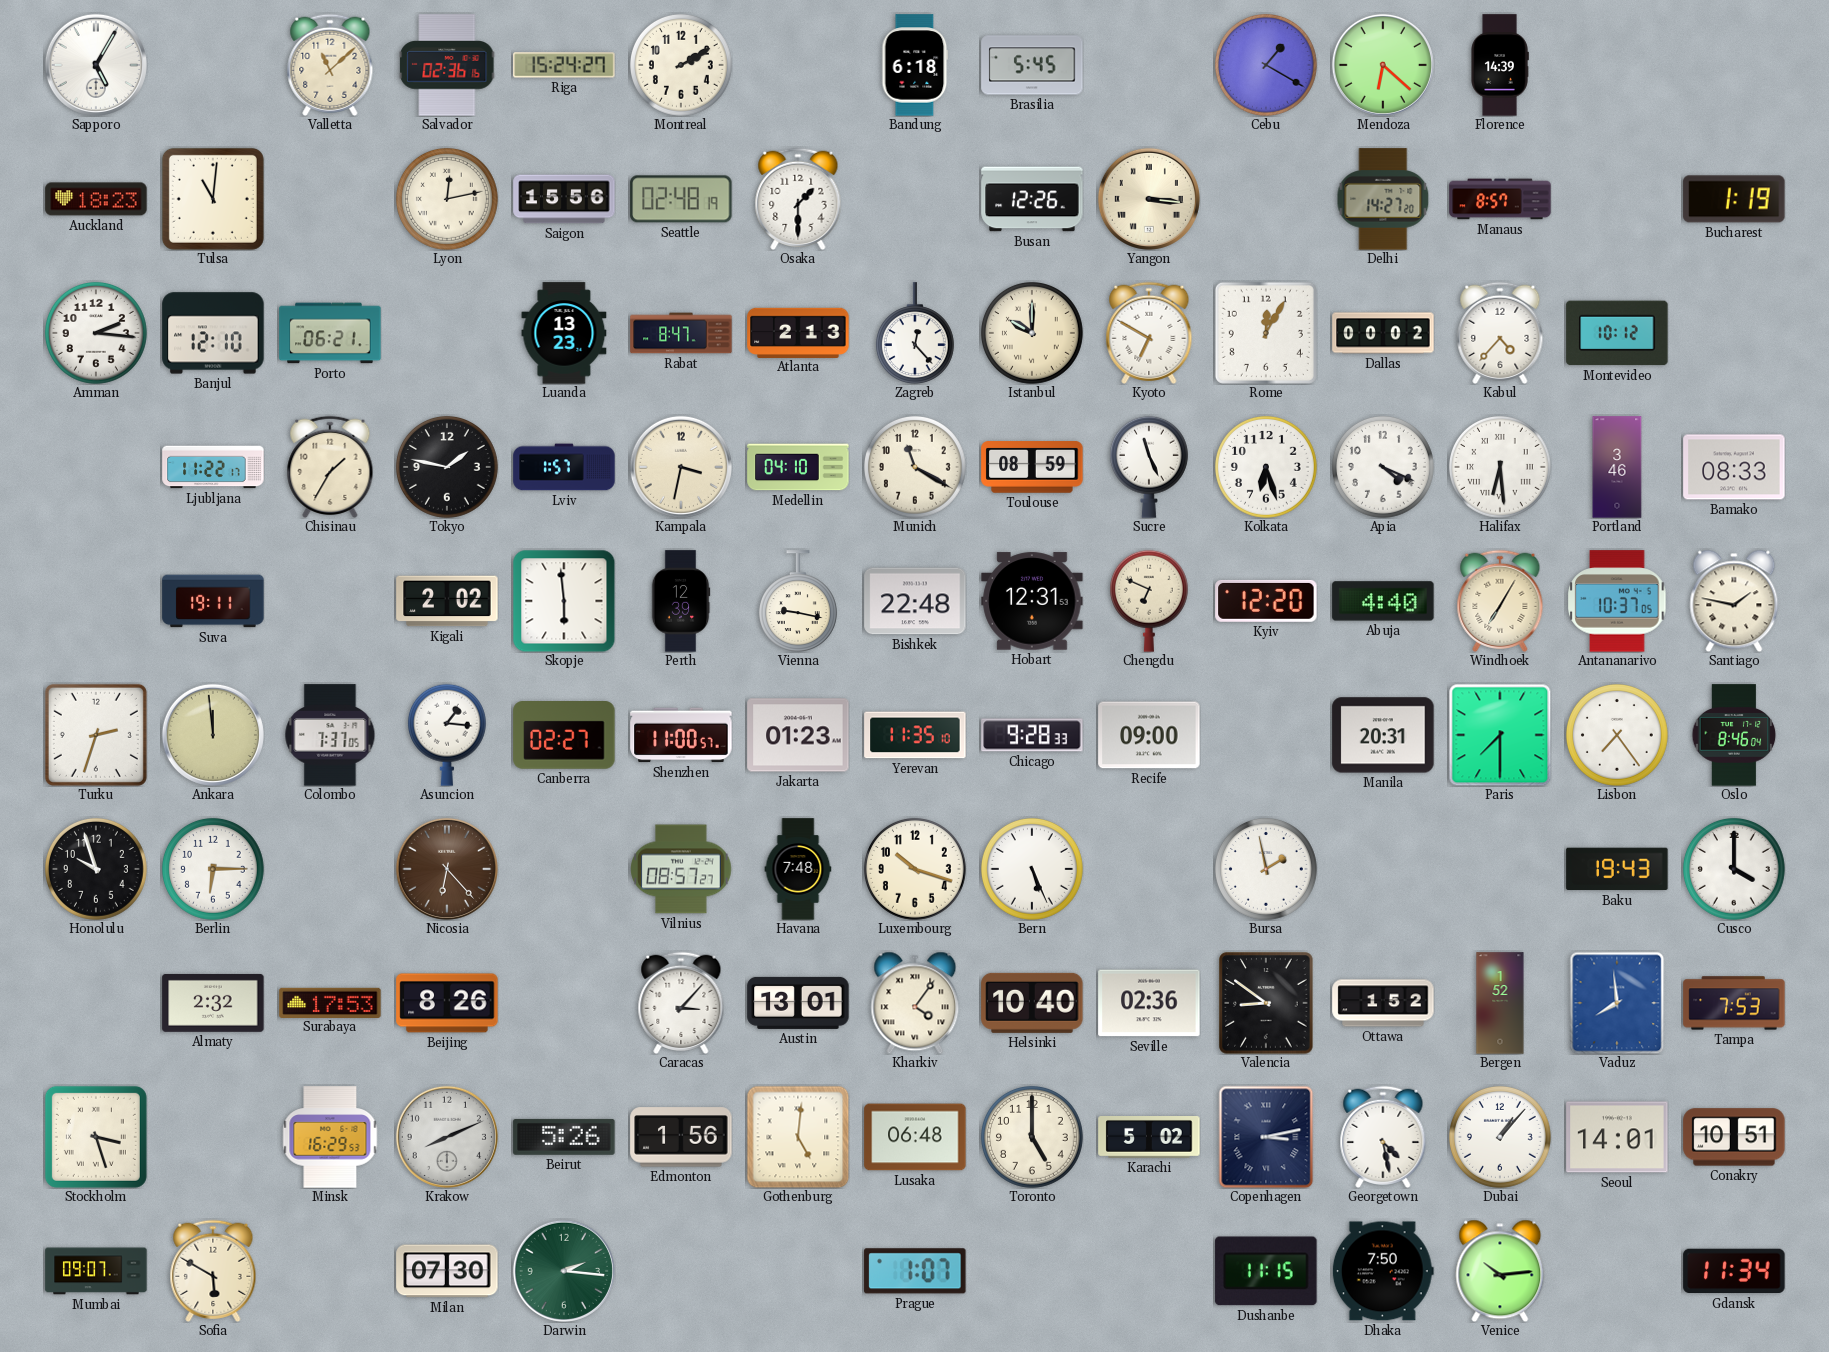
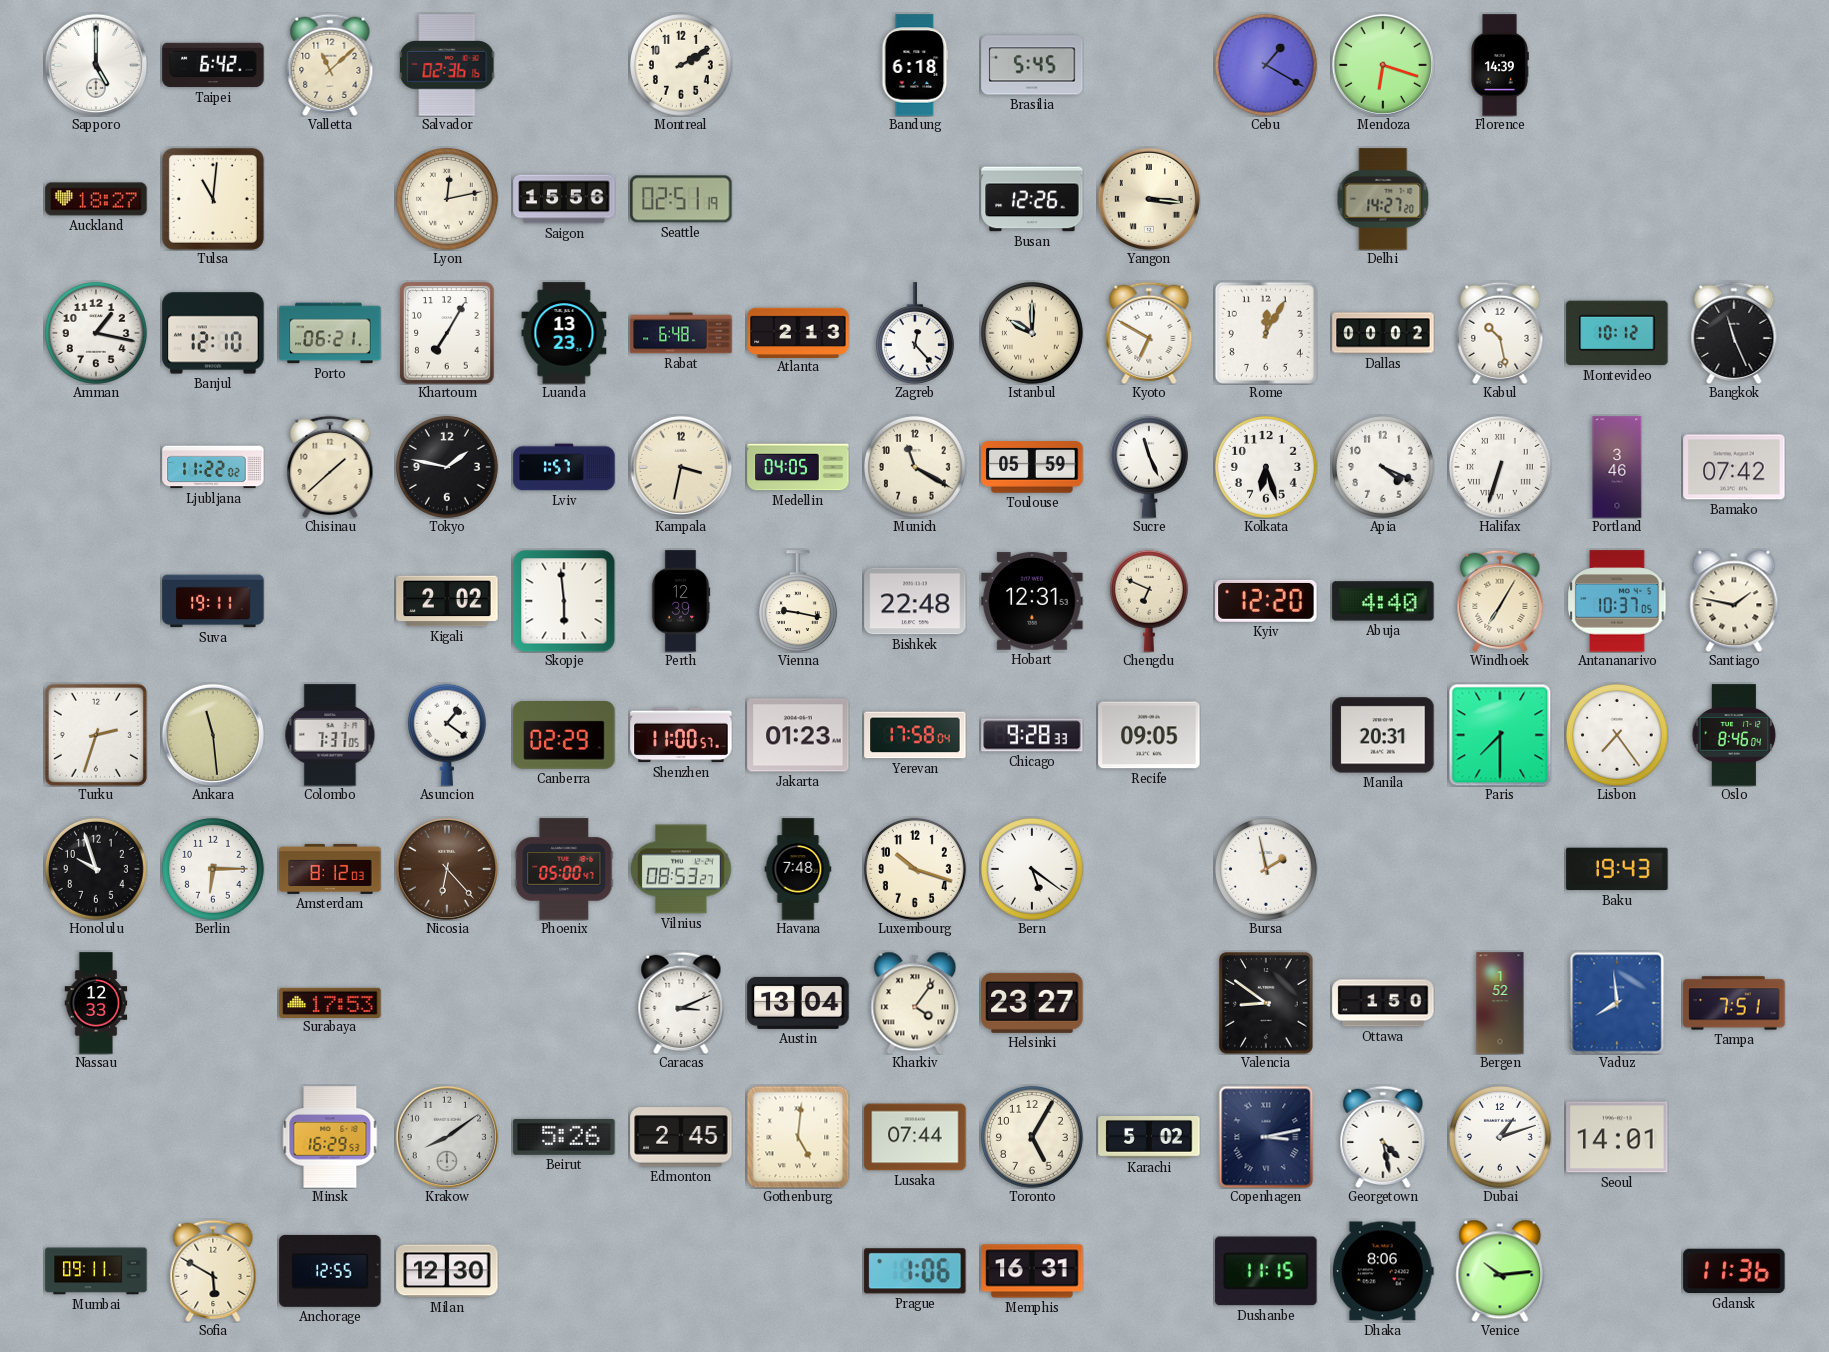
Sapporo: 5:05 -> 5:00
Taipei: none -> 6:42
Riga: 15:24 -> none
Mendoza: 6:22 -> 6:18
Auckland: 18:23 -> 18:27
Seattle: 02:48 -> 02:51
Osaka: 1:30 -> none
Manaus: 8:57 -> none
Bucharest: 1:19 -> none
Amman: 2:16 -> 1:17
Khartoum: none -> 7:05
Rabat: 8:47 -> 6:48
Kabul: 4:37 -> 10:28
Bangkok: none -> 11:26
Ljubljana: 11:22:17 -> 11:22:02
Chisinau: 1:35 -> 1:38
Medellin: 04:10 -> 04:05
Toulouse: 08:59 -> 05:59
Halifax: 6:29 -> 6:33
Bamako: 08:33 -> 07:42
Ankara: 11:59 -> 11:29
Asuncion: 1:16 -> 1:21
Canberra: 02:27 -> 02:29
Yerevan: 11:35 -> 17:58
Recife: 09:00 -> 09:05
Amsterdam: none -> 8:12
Phoenix: none -> 05:00
Vilnius: 08:57 -> 08:53
Bern: 5:26 -> 5:21
Cusco: 4:00 -> none
Nassau: none -> 12:33
Almaty: 2:32 -> none
Beijing: 8:26 -> none
Caracas: 3:07 -> 3:11
Austin: 13:01 -> 13:04
Helsinki: 10:40 -> 23:27
Seville: 02:36 -> none
Ottawa: 1:52 -> 1:50
Tampa: 7:53 -> 7:51
Stockholm: 3:27 -> none
Krakow: 8:11 -> 8:09
Edmonton: 1:56 -> 2:45
Lusaka: 06:48 -> 07:44
Toronto: 5:00 -> 5:05
Dubai: 1:07 -> 1:12
Conakry: 10:51 -> none
Mumbai: 09:07 -> 09:11
Anchorage: none -> 12:55
Milan: 07:30 -> 12:30
Darwin: 2:16 -> none
Prague: 1:07 -> 1:06
Memphis: none -> 16:31
Dhaka: 7:50 -> 8:06
Gdansk: 11:34 -> 11:36
